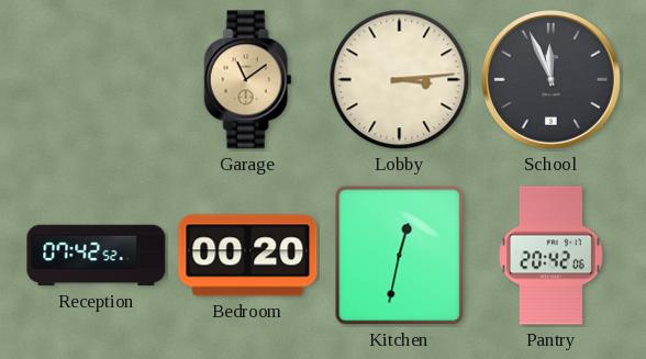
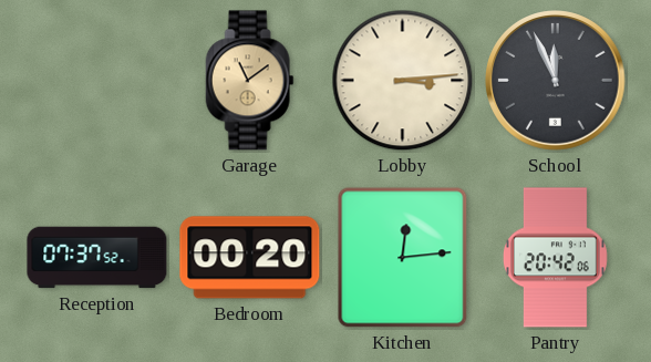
Reception: 07:42 -> 07:37
Kitchen: 12:32 -> 12:14
